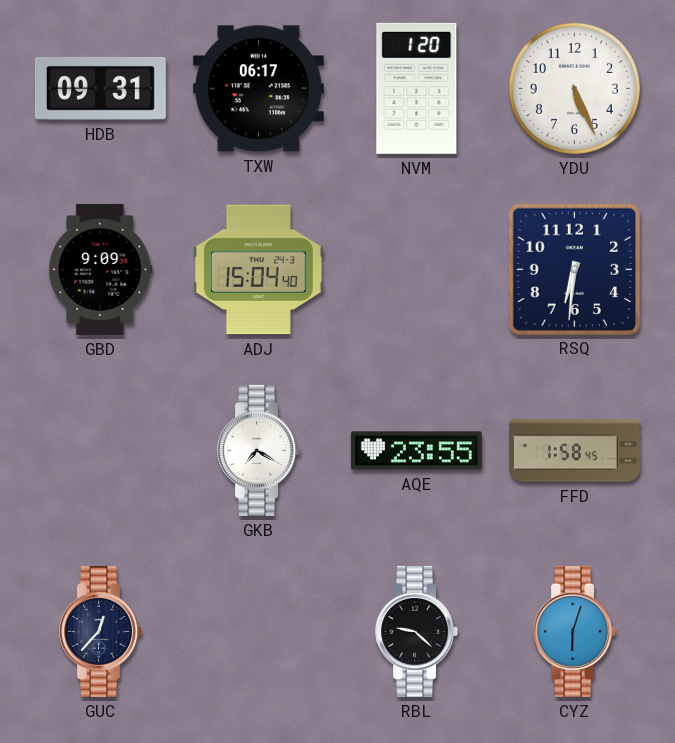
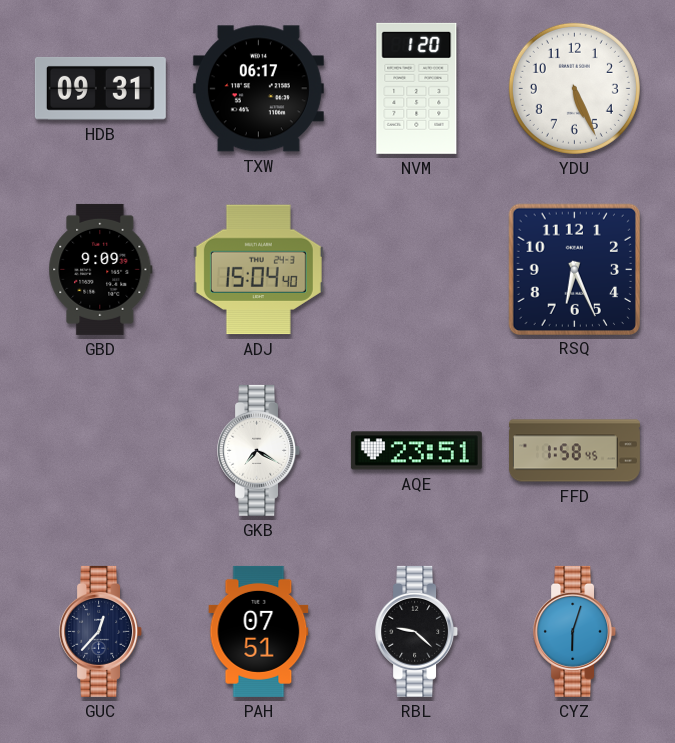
RSQ: 6:31 -> 6:26
AQE: 23:55 -> 23:51
PAH: none -> 07:51
